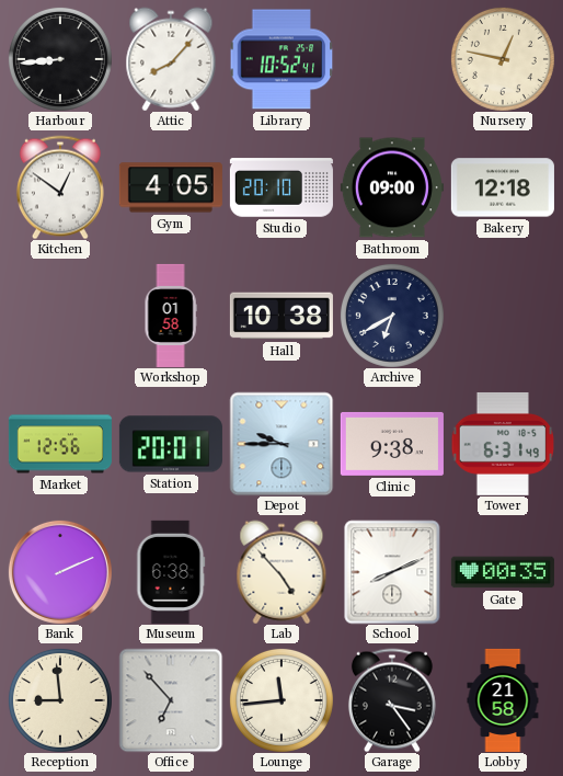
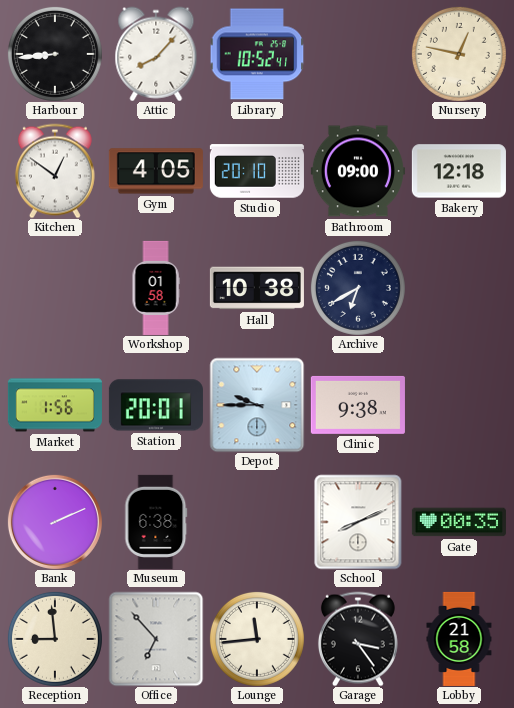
Market: 12:56 -> 1:56
Tower: 6:31 -> none
Lab: 4:53 -> none
